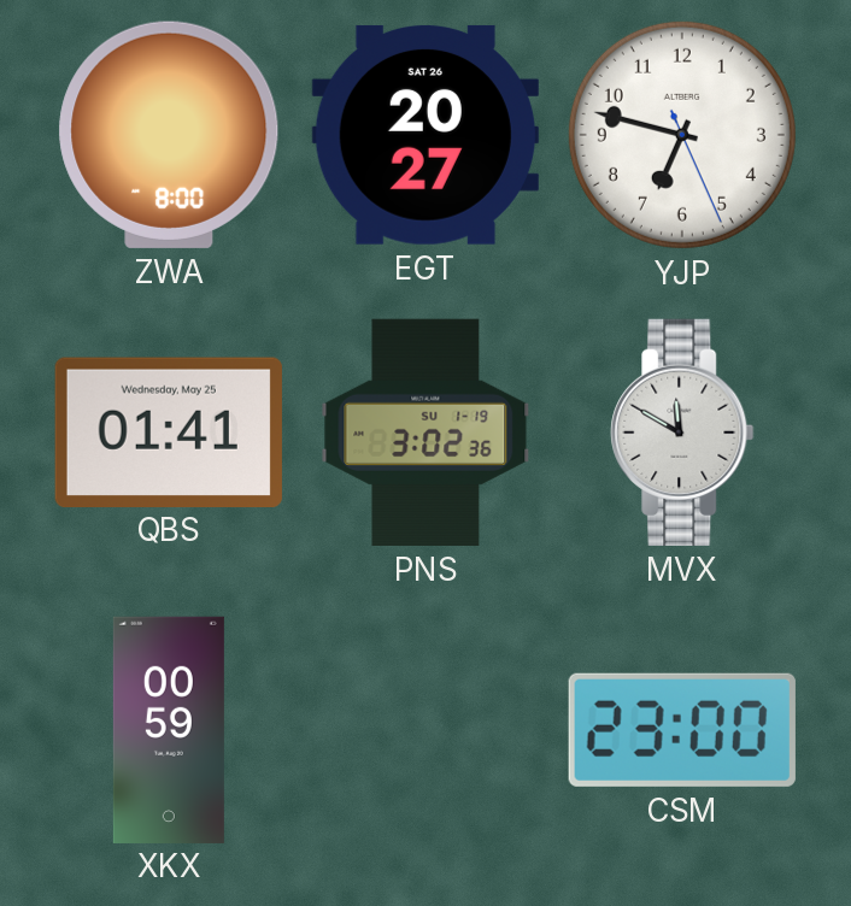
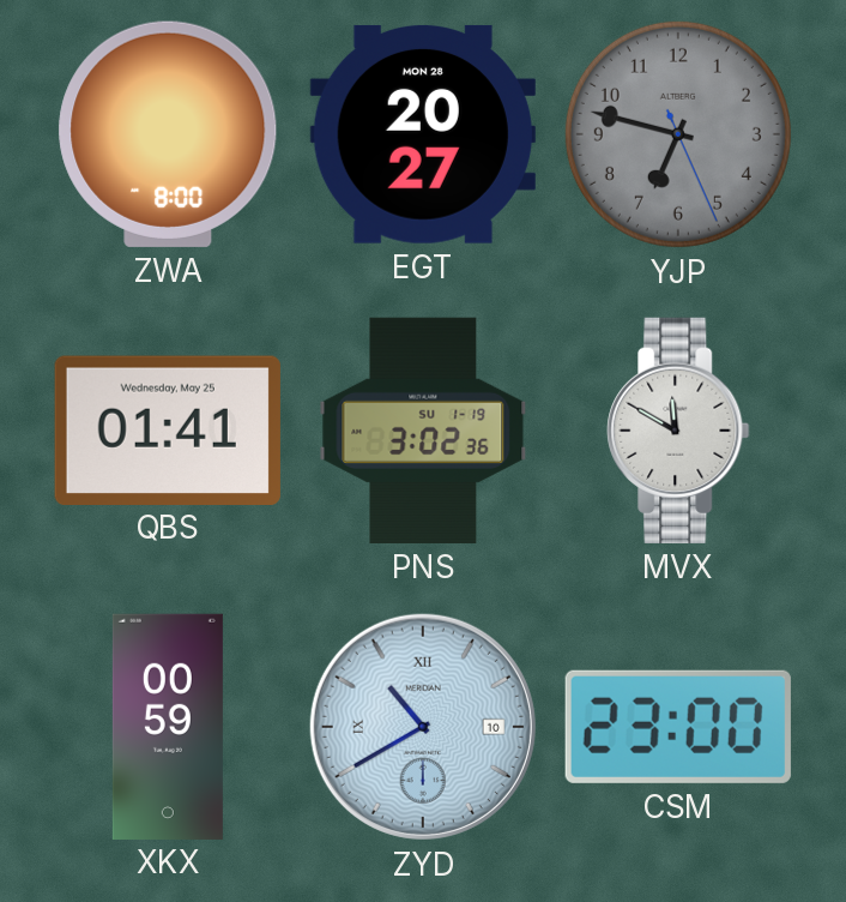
EGT date: SAT 26 -> MON 28
YJP dial: white -> grey
ZYD: none -> 10:40
